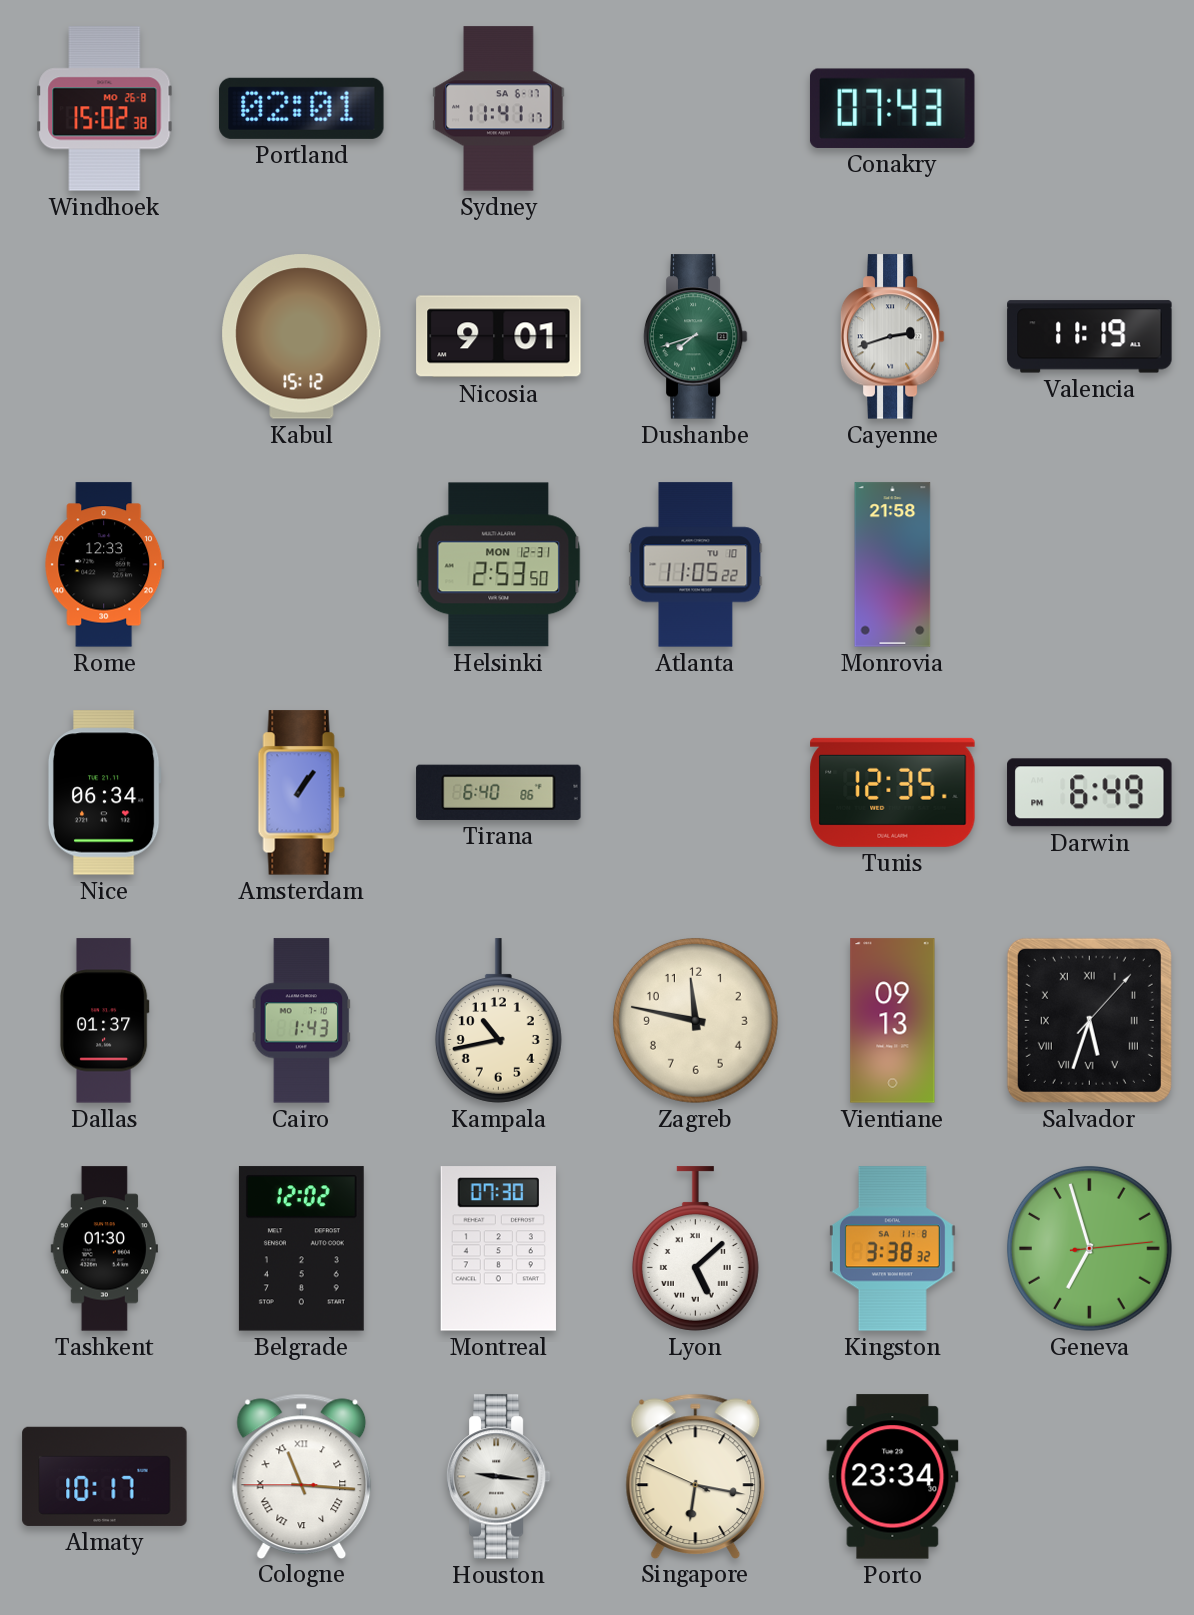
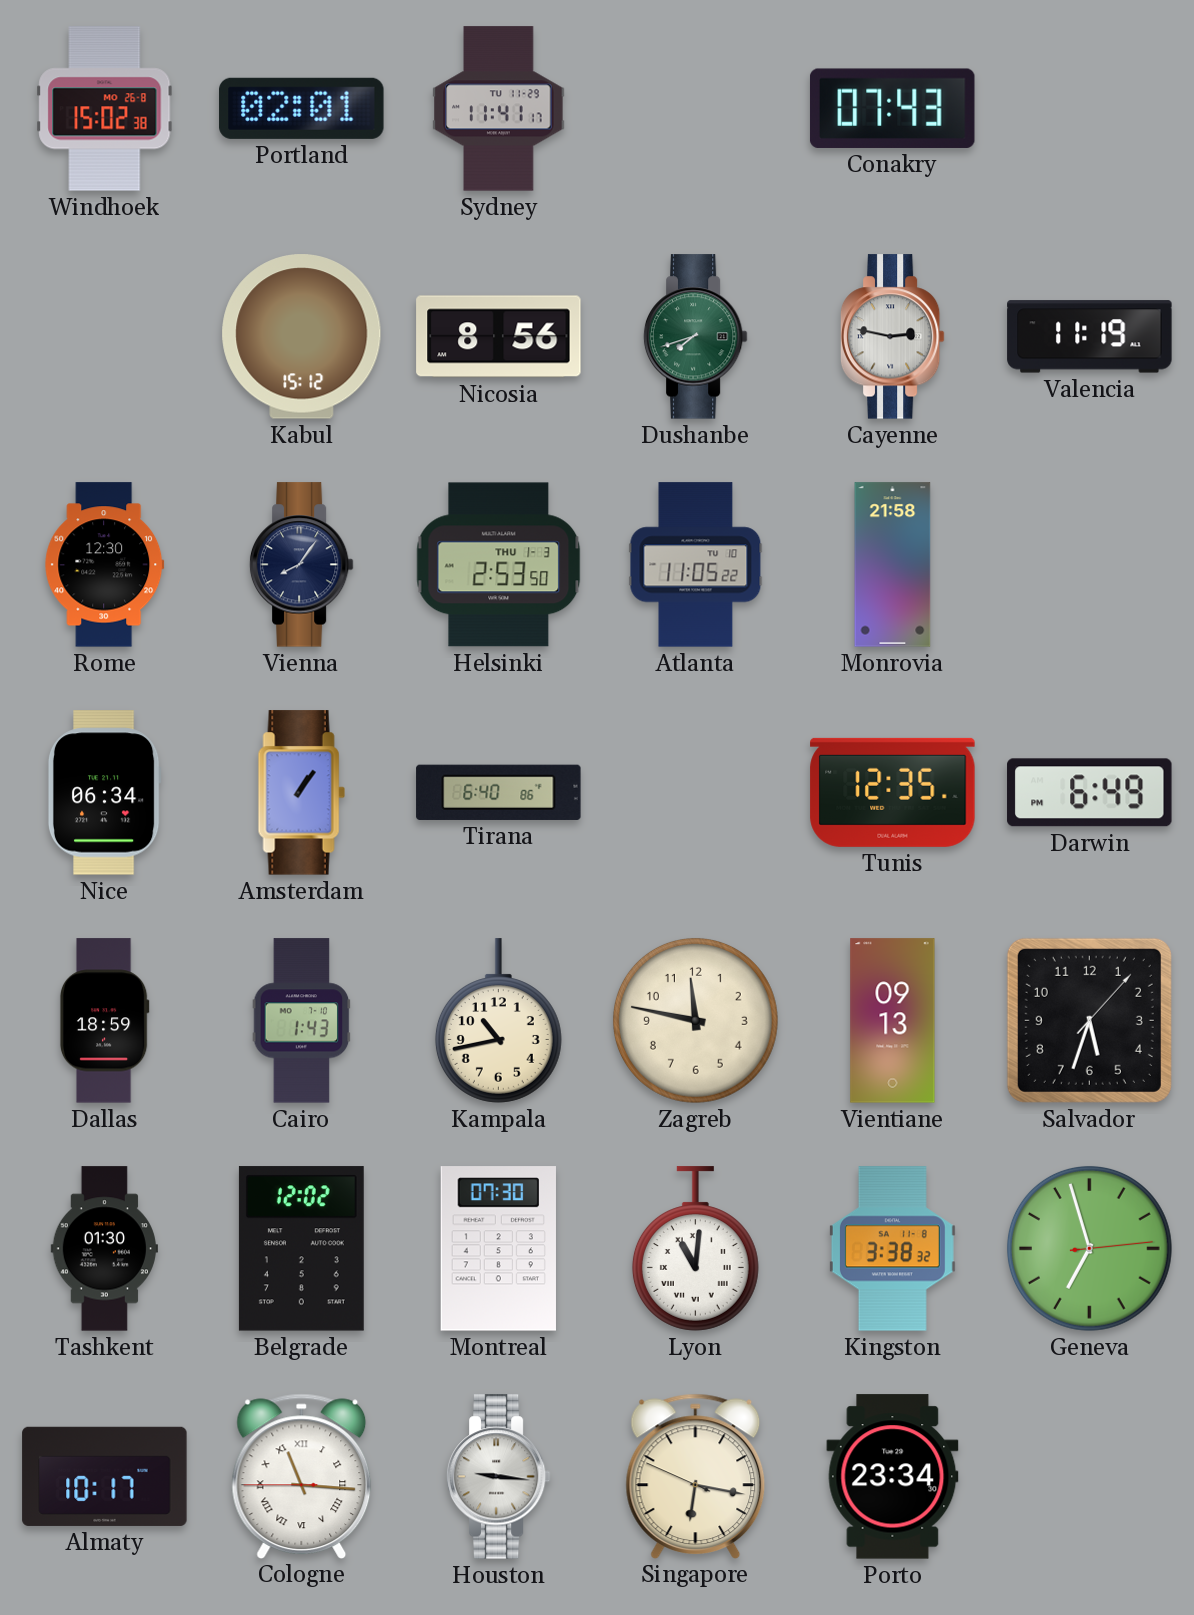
Sydney date: SA 6-17 -> TU 11-29
Nicosia: 9:01 -> 8:56
Cayenne: 2:42 -> 2:47
Rome: 12:33 -> 12:30
Vienna: none -> 8:06
Helsinki date: MON 12-31 -> THU 1-3
Dallas: 01:37 -> 18:59
Salvador numerals: Roman -> Arabic
Lyon: 5:08 -> 11:01
